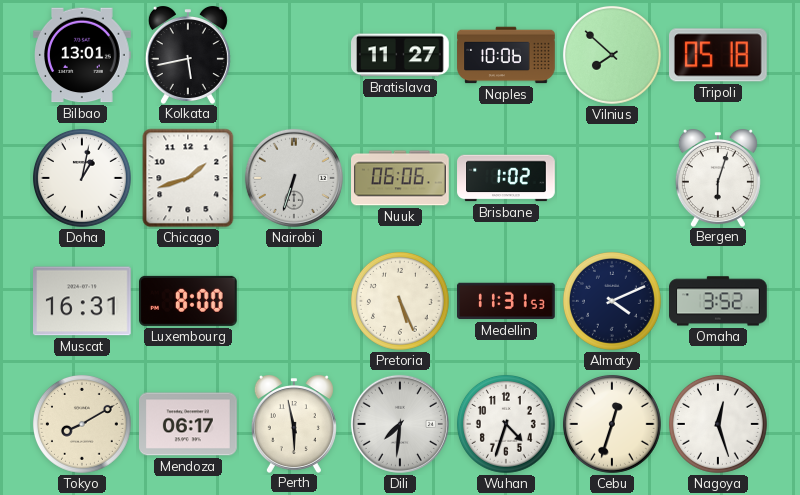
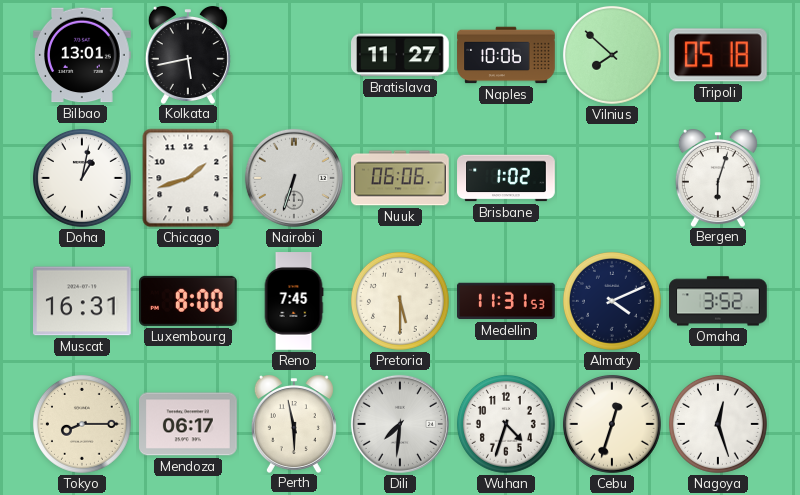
Reno: none -> 7:45
Pretoria: 5:26 -> 5:30
Tokyo: 8:10 -> 8:15
